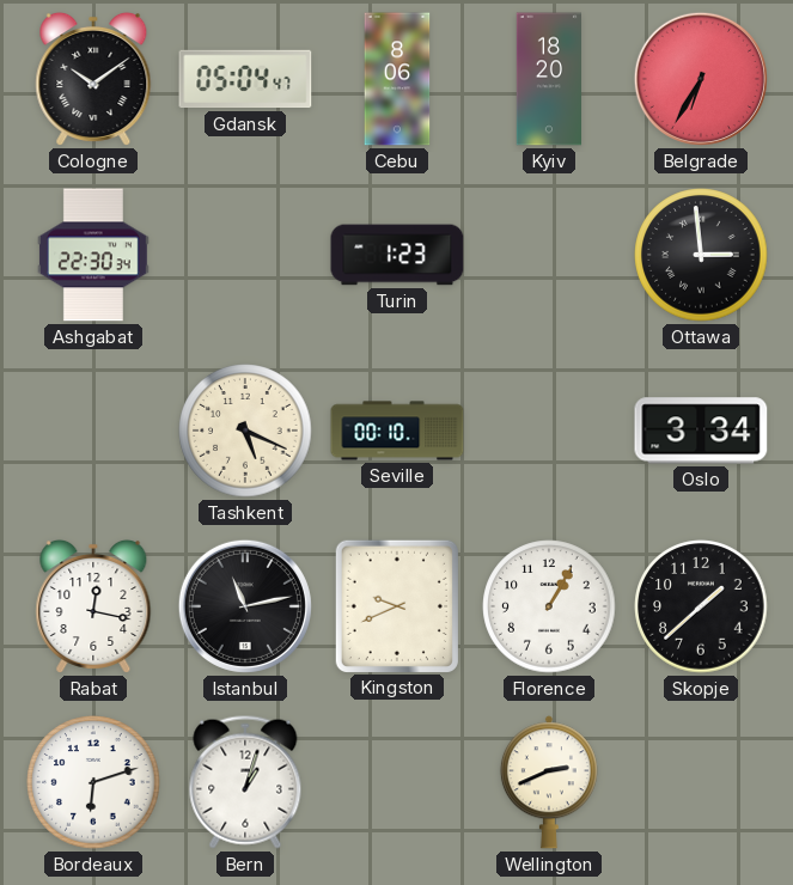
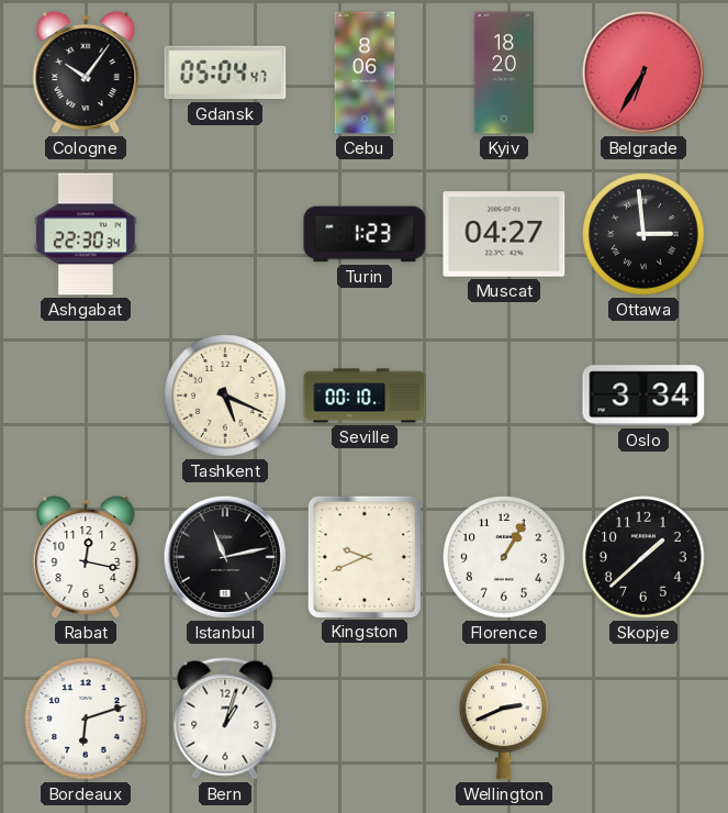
Cologne: 10:09 -> 10:06
Muscat: none -> 04:27
